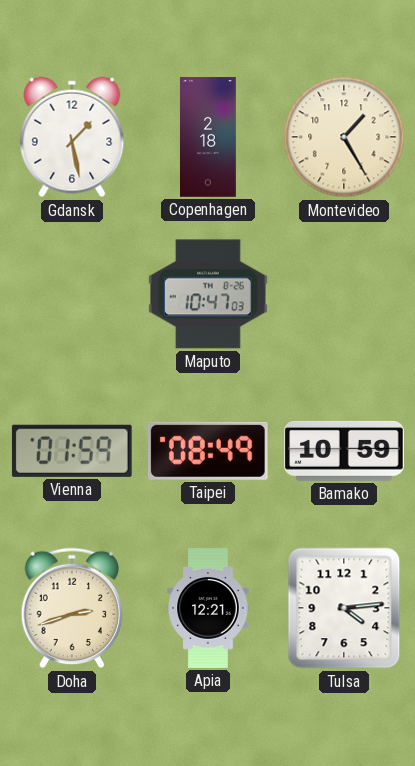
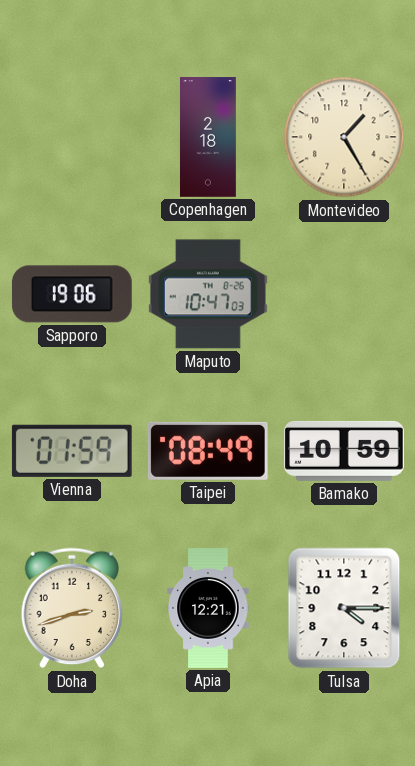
Gdansk: 1:28 -> none
Sapporo: none -> 19:06
Tulsa: 4:14 -> 4:15
